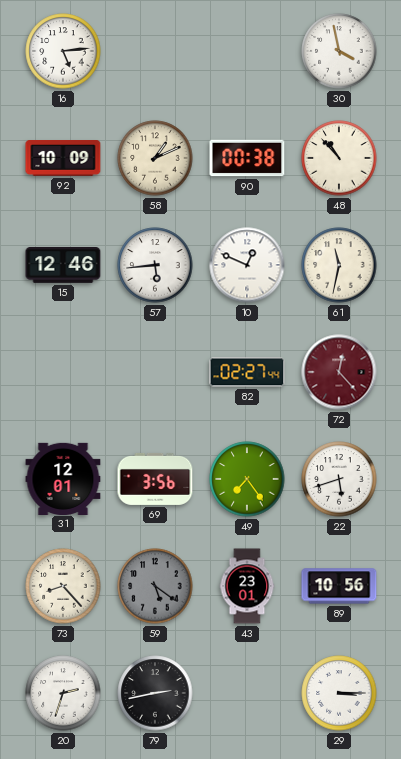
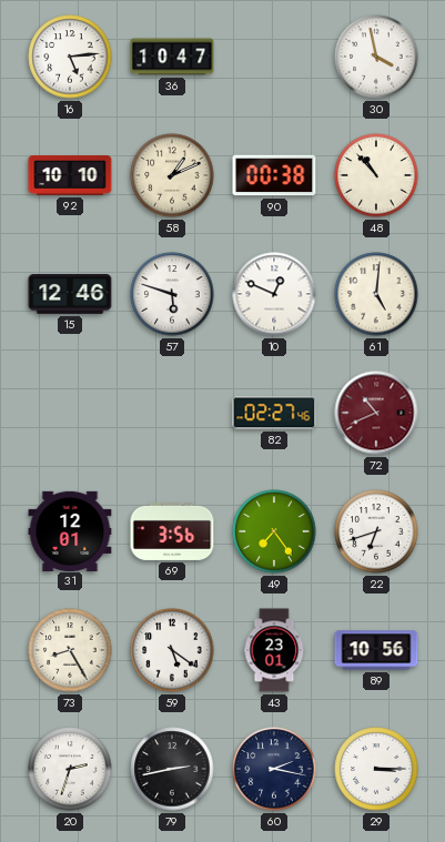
36: none -> 10:47
92: 10:09 -> 10:10
57: 5:44 -> 5:48
61: 11:32 -> 5:01
82: 02:27:44 -> 02:27:46
72: 12:23 -> 10:41
22: 5:42 -> 6:42
73: 8:23 -> 8:25
59 dial: grey -> white
60: none -> 2:17
